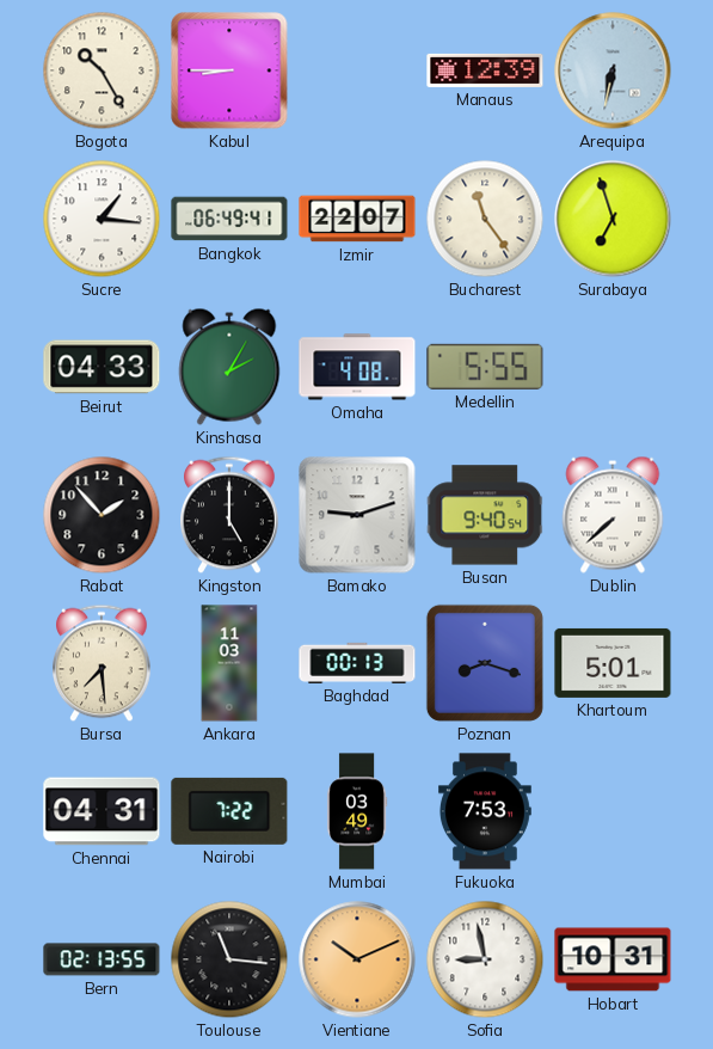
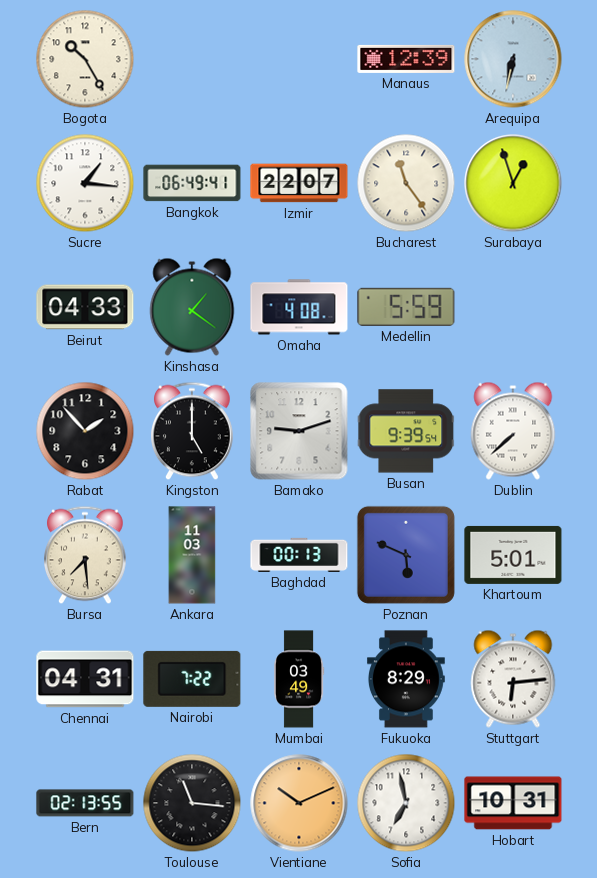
Kabul: 8:45 -> none
Surabaya: 6:57 -> 12:57
Kinshasa: 2:05 -> 1:21
Medellin: 5:55 -> 5:59
Busan: 9:40 -> 9:39
Poznan: 8:18 -> 5:49
Fukuoka: 7:53 -> 8:29
Stuttgart: none -> 6:14
Sofia: 8:58 -> 6:58
